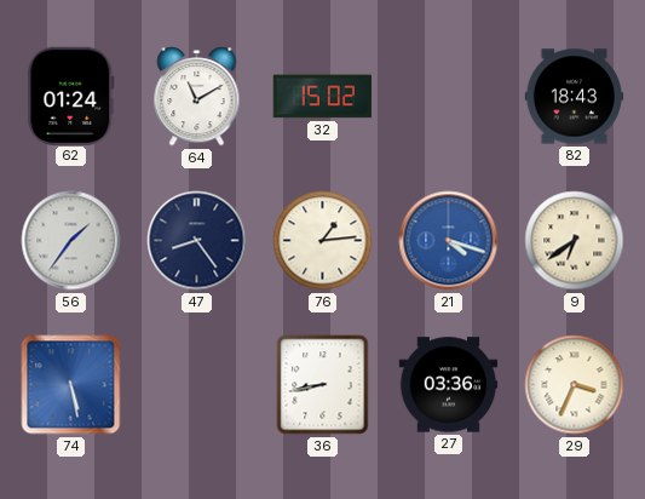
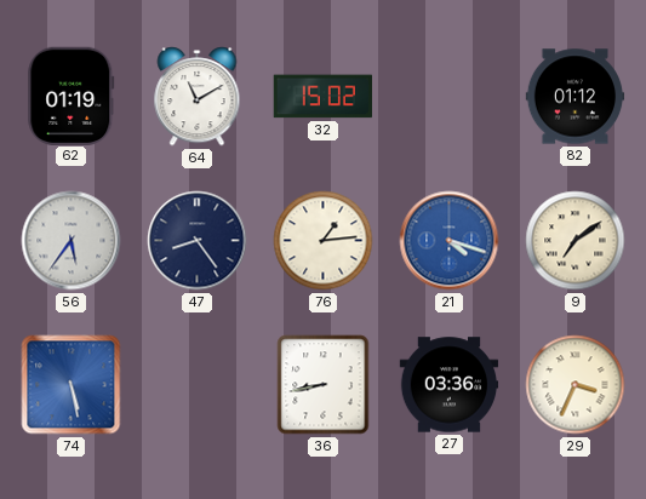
62: 01:24 -> 01:19
82: 18:43 -> 01:12
56: 1:36 -> 5:36
9: 6:39 -> 7:09
